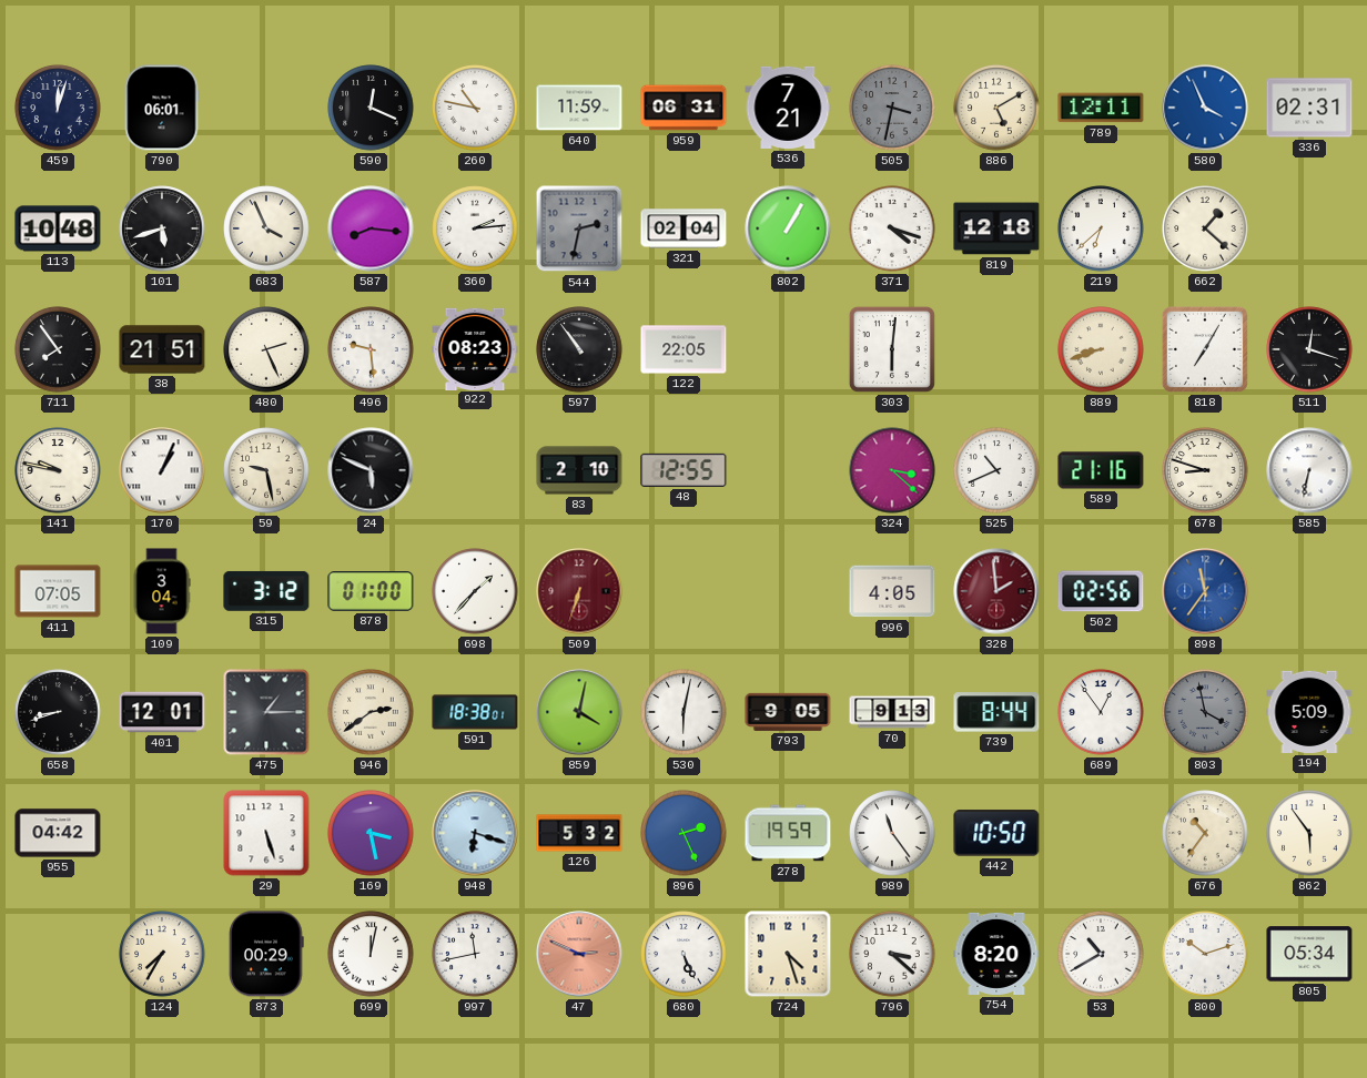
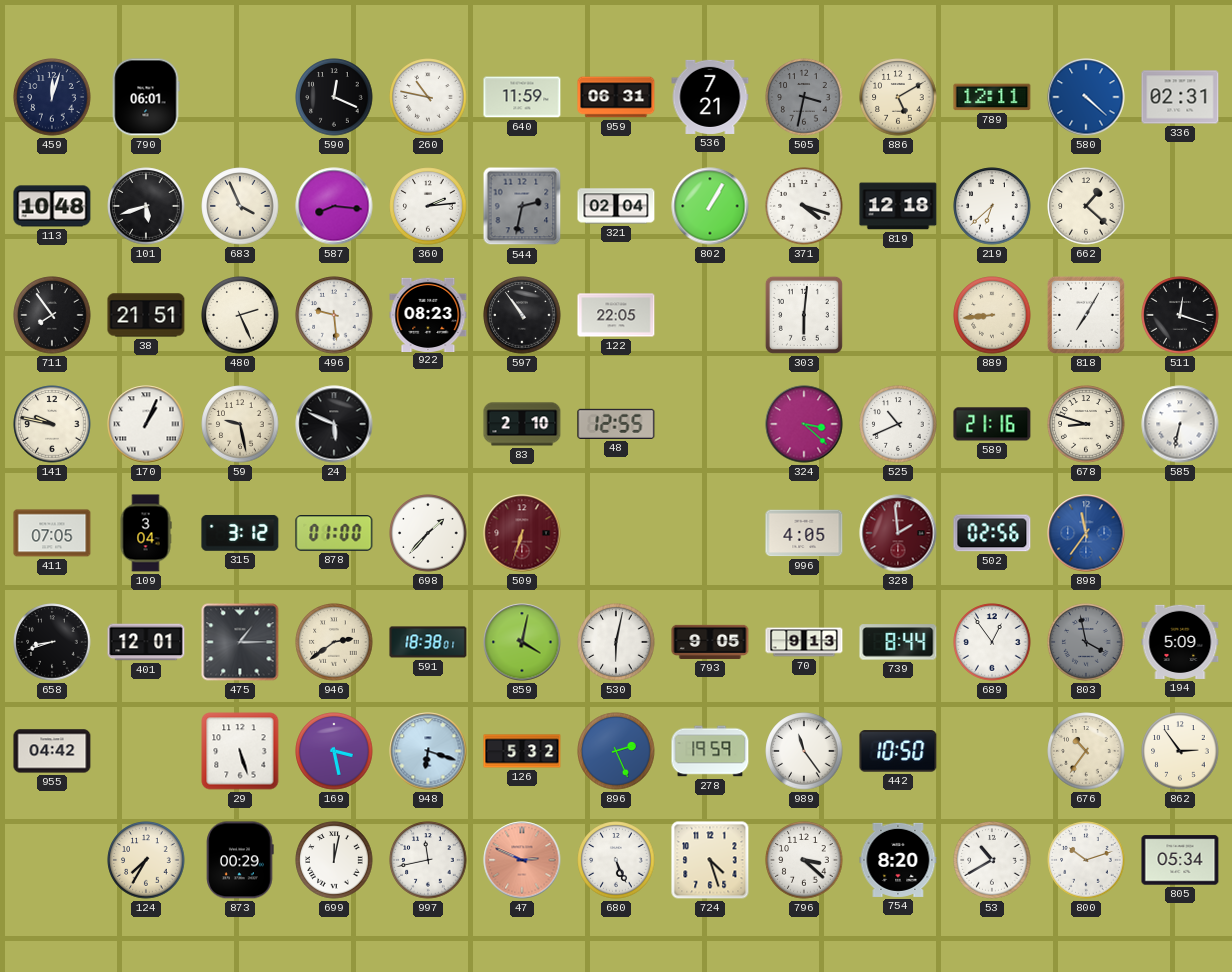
580: 3:56 -> 4:22
889: 8:42 -> 8:44
862: 5:54 -> 2:54
